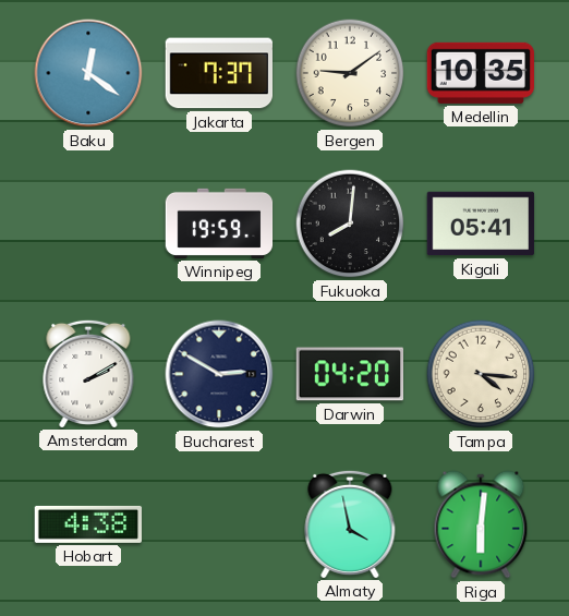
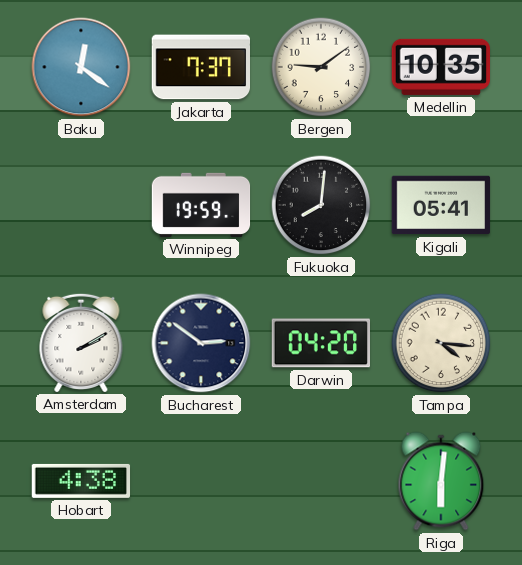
Bucharest: 2:50 -> 2:51
Almaty: 3:58 -> none
